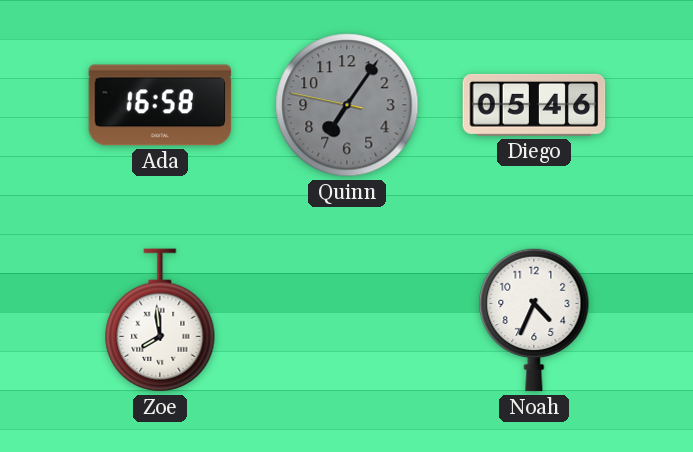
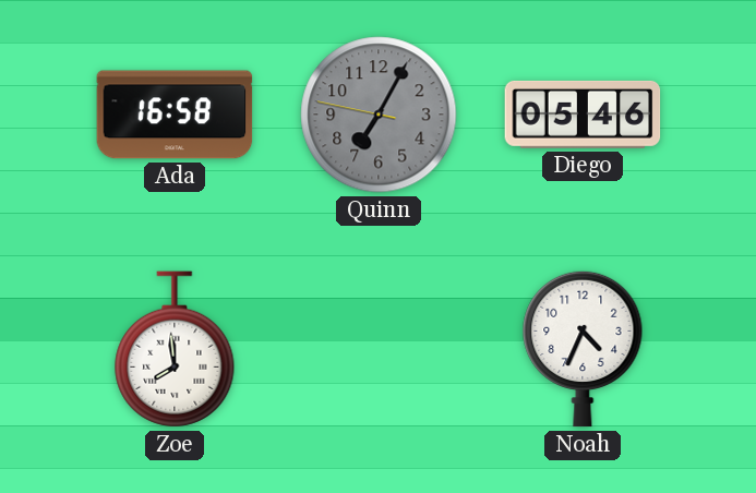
Quinn: 7:05 -> 7:04
